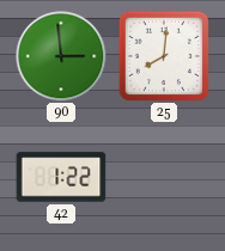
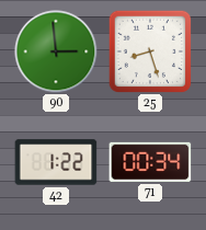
25: 8:01 -> 8:27
71: none -> 00:34
